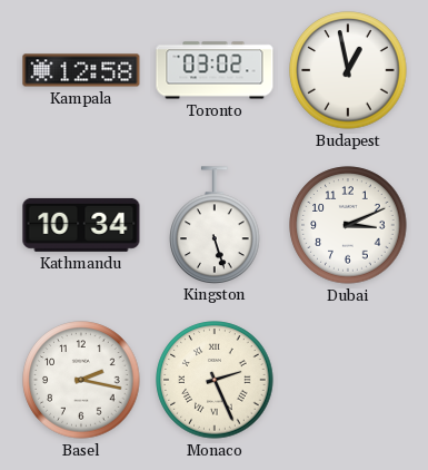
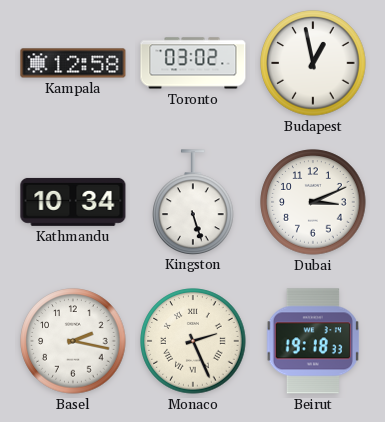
Beirut: none -> 19:18
